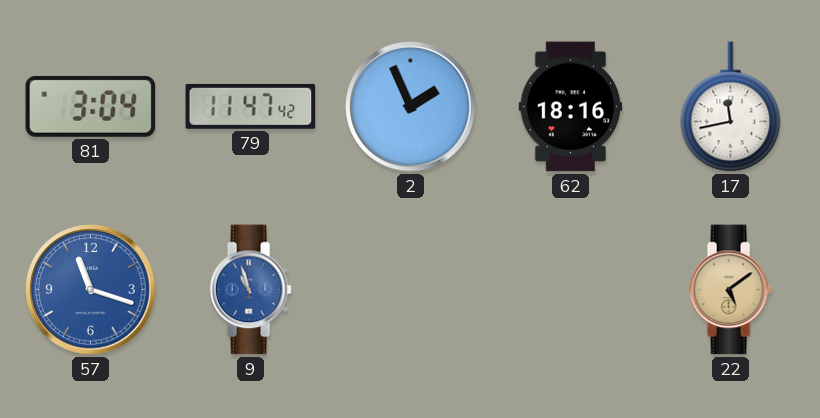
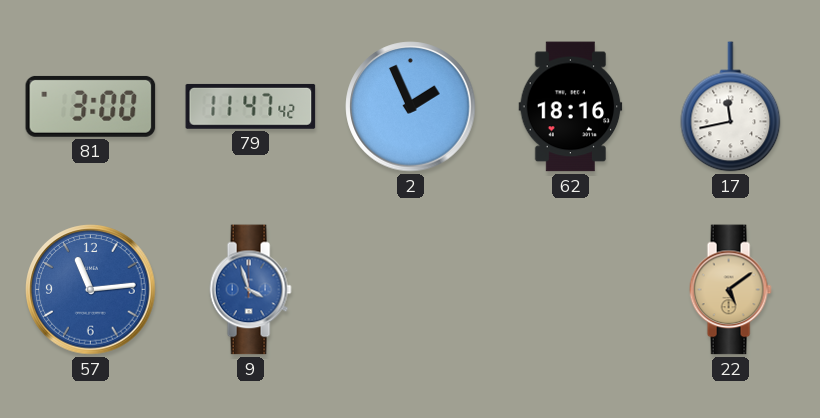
81: 3:04 -> 3:00
57: 11:18 -> 11:14
9: 10:57 -> 3:57
